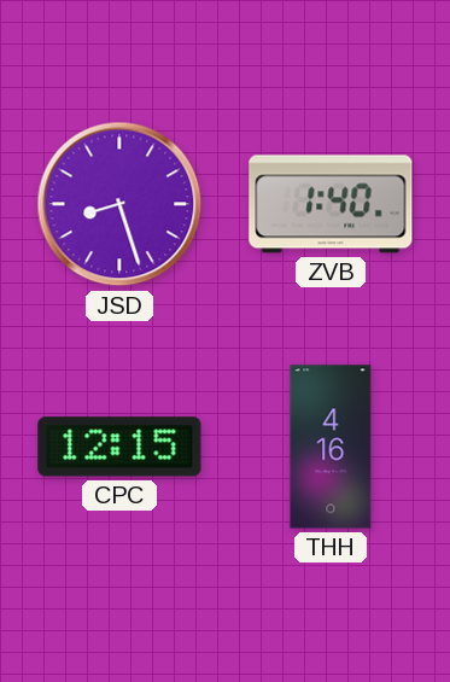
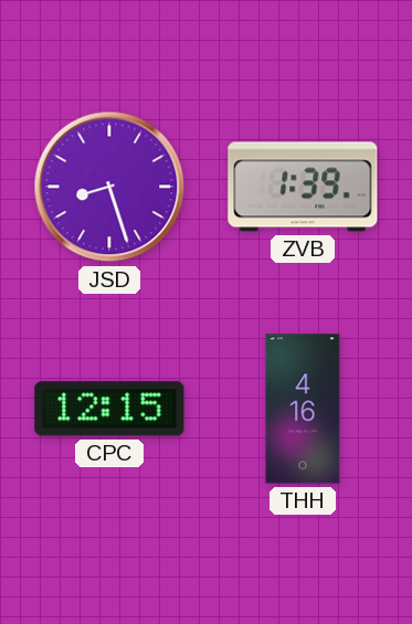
ZVB: 1:40 -> 1:39
